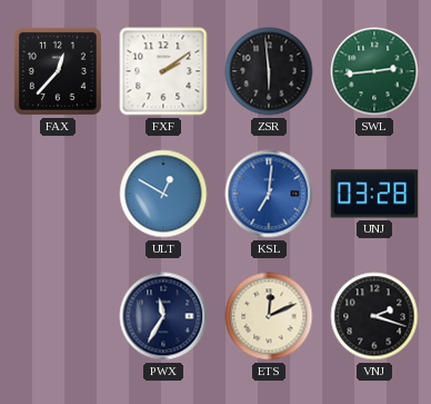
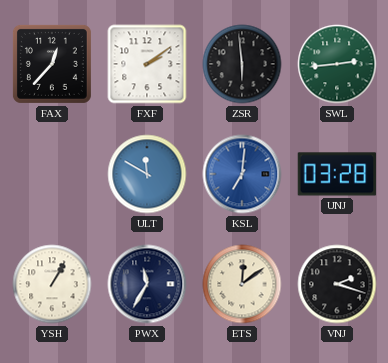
ULT: 12:50 -> 11:50
YSH: none -> 1:05
ETS: 12:11 -> 12:09
